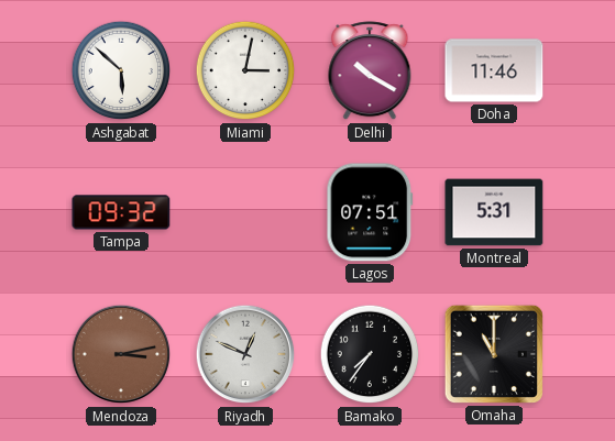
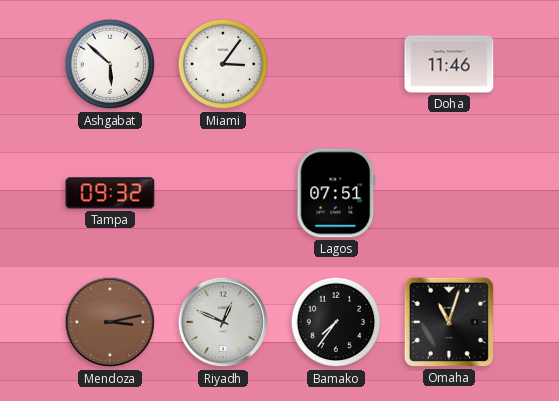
Miami: 3:02 -> 3:06
Delhi: 10:20 -> none
Montreal: 5:31 -> none
Omaha: 11:00 -> 11:03
